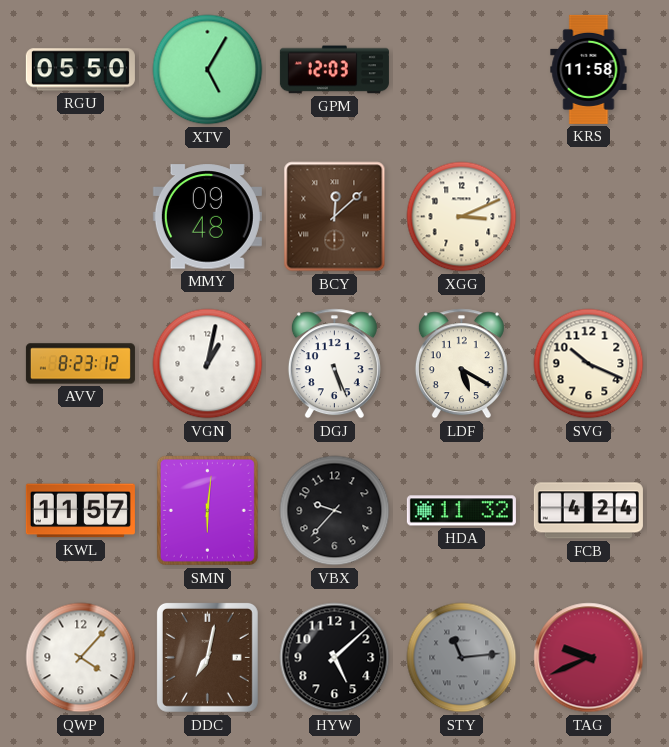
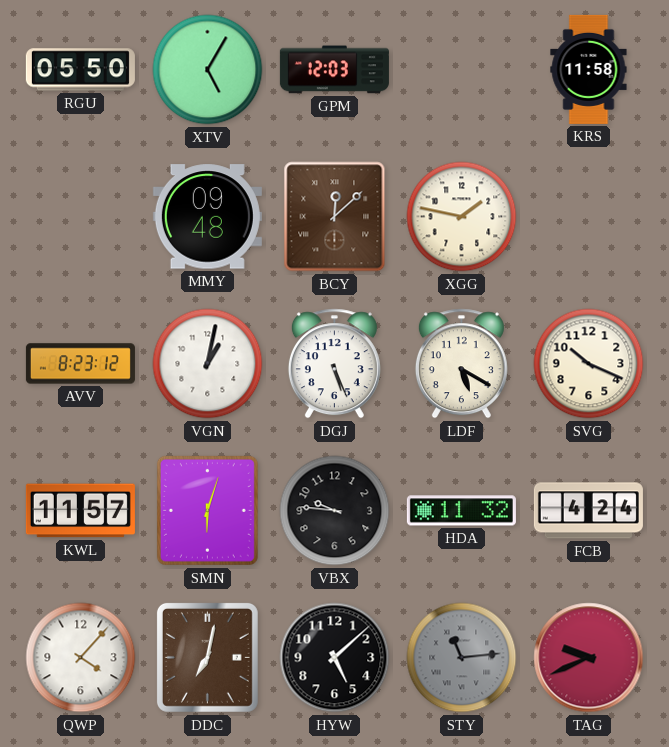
XGG: 3:11 -> 1:47
SMN: 6:01 -> 6:03
VBX: 9:37 -> 9:46
